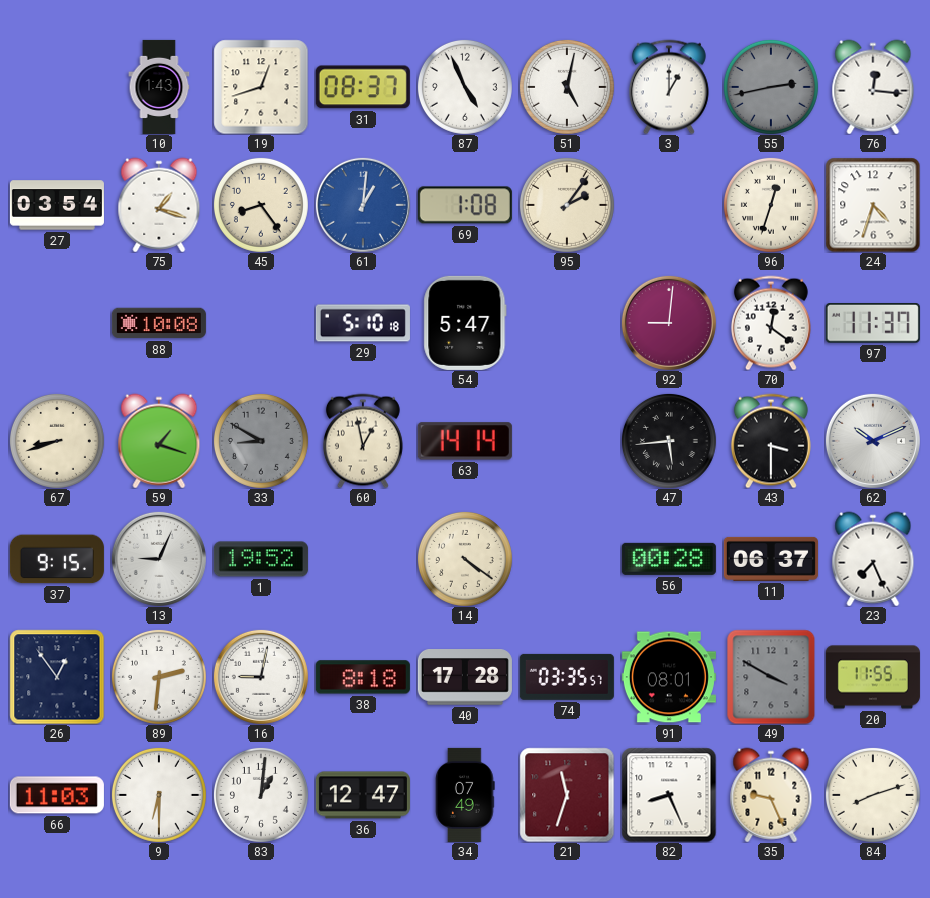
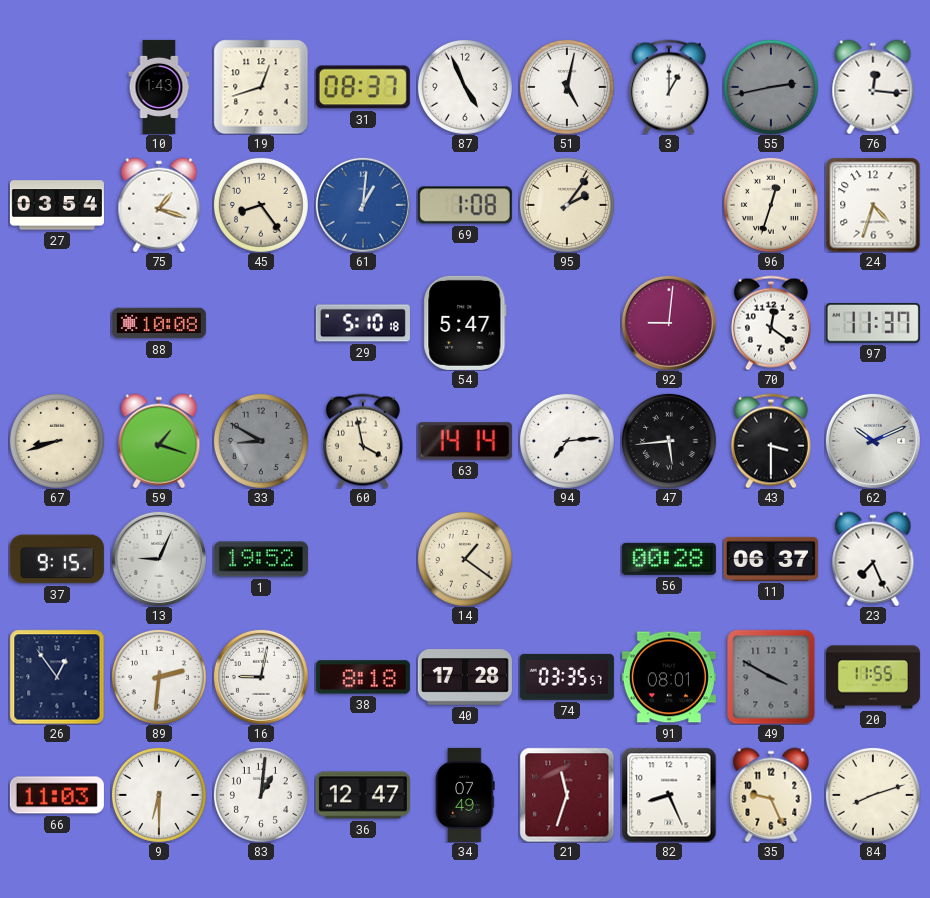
60: 12:58 -> 3:58
94: none -> 7:14
14: 4:21 -> 1:21
